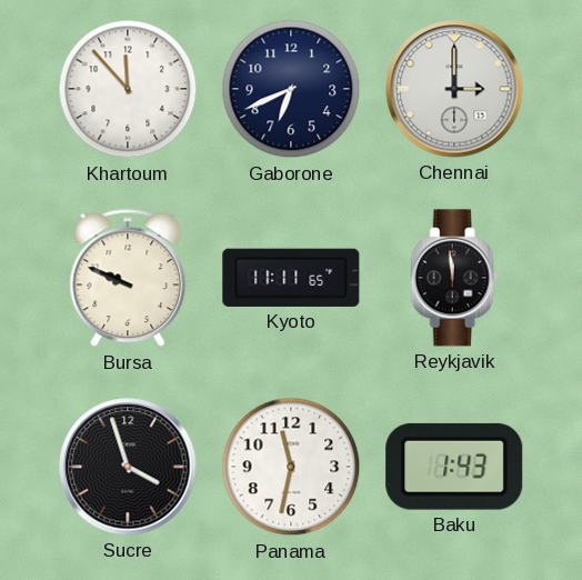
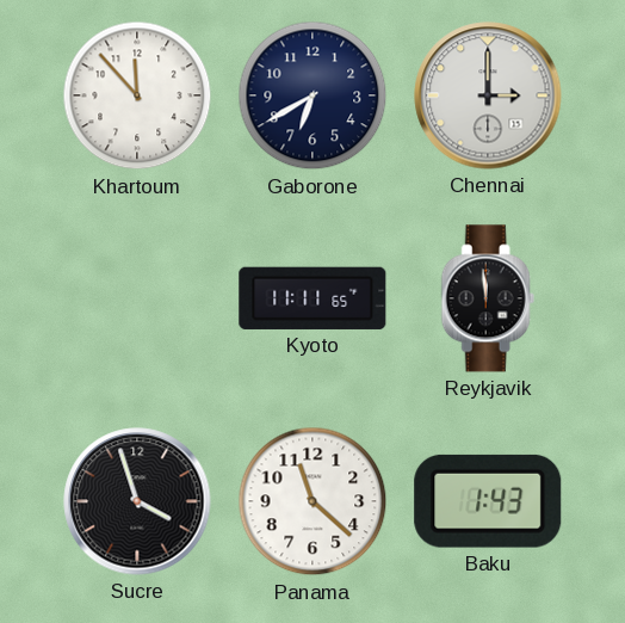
Gaborone: 6:41 -> 6:40
Bursa: 9:49 -> none
Panama: 11:32 -> 11:22
